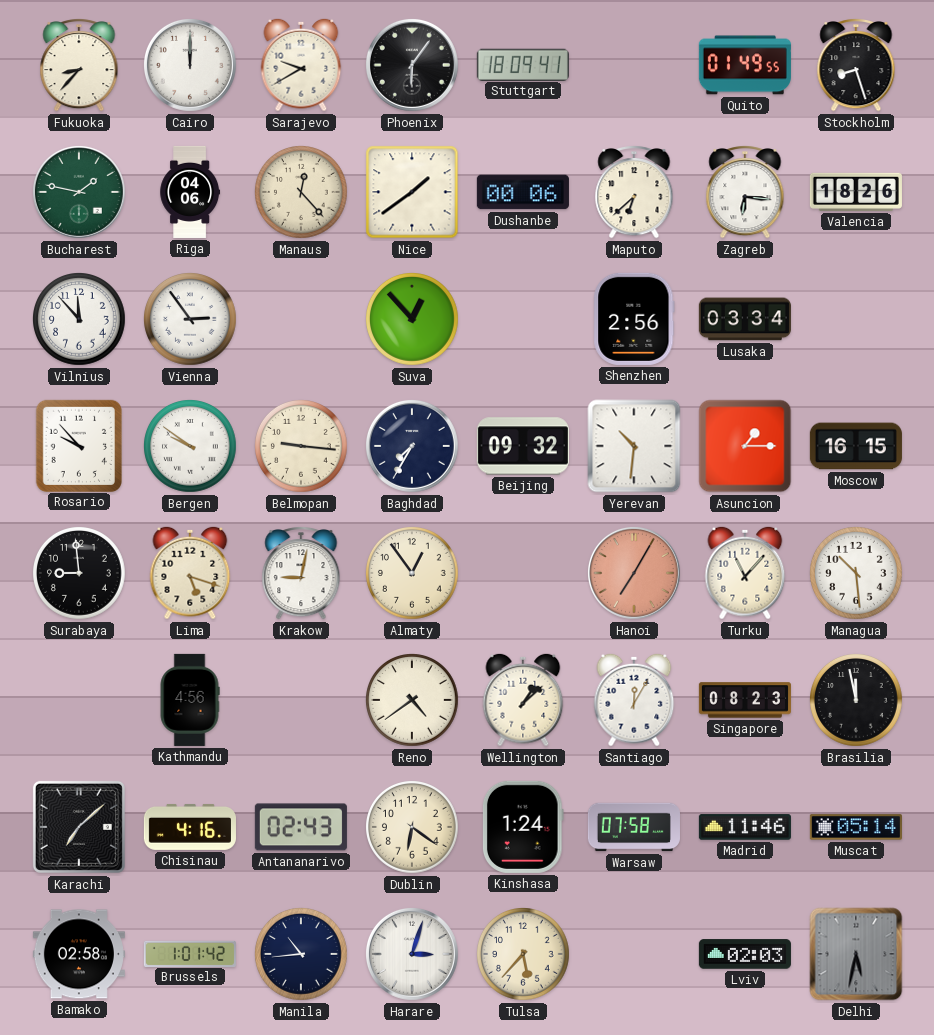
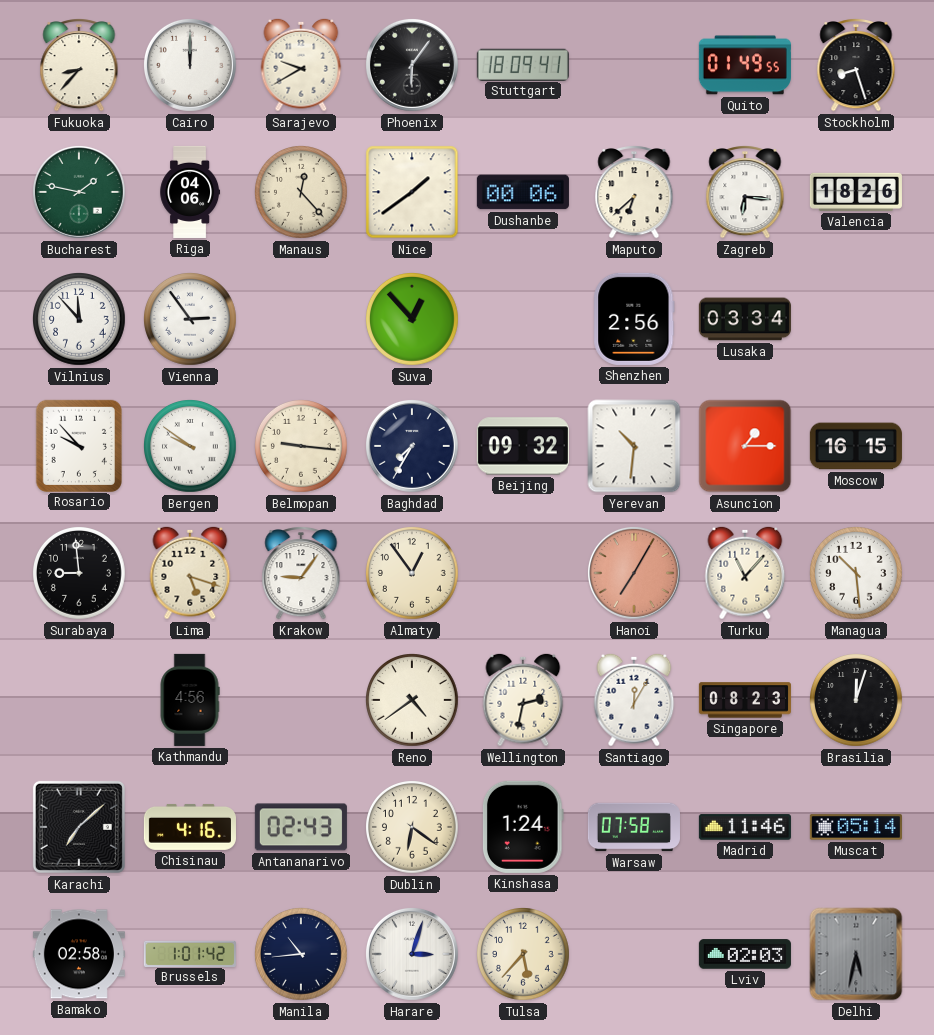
Krakow: 9:02 -> 9:06
Wellington: 1:08 -> 2:32
Brasilia: 11:58 -> 12:03
